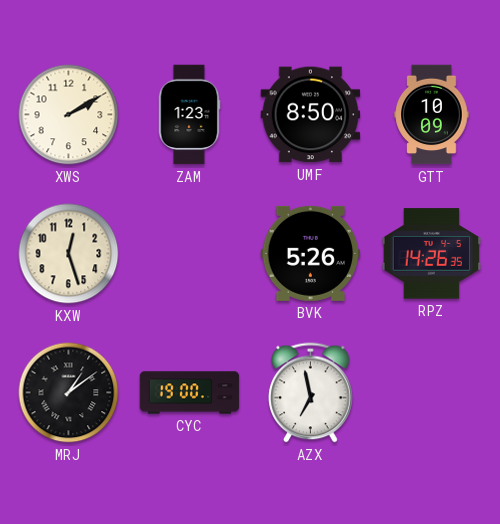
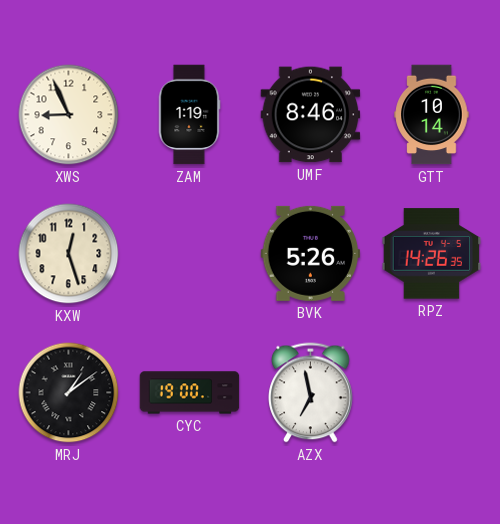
XWS: 2:10 -> 8:56
ZAM: 1:23 -> 1:19
UMF: 8:50 -> 8:46
GTT: 10:09 -> 10:14
